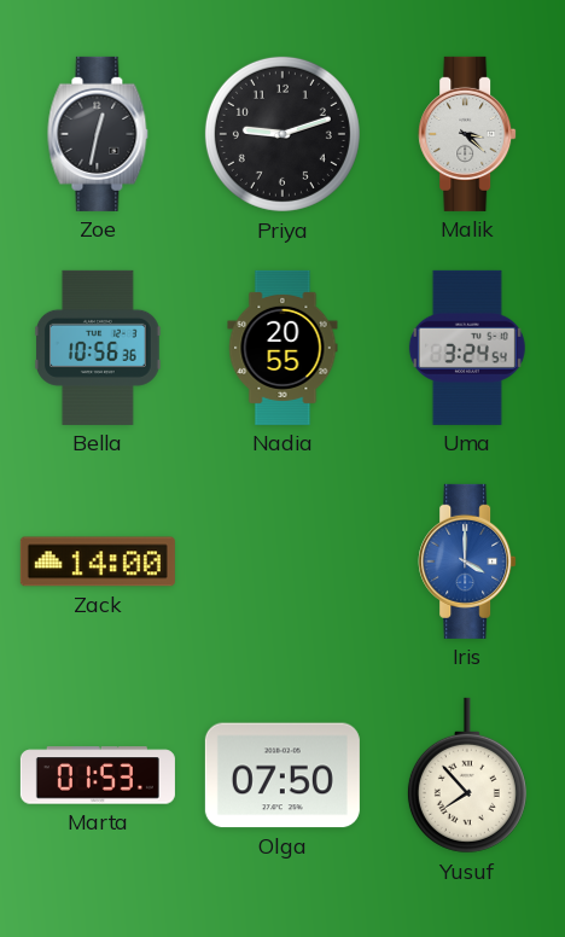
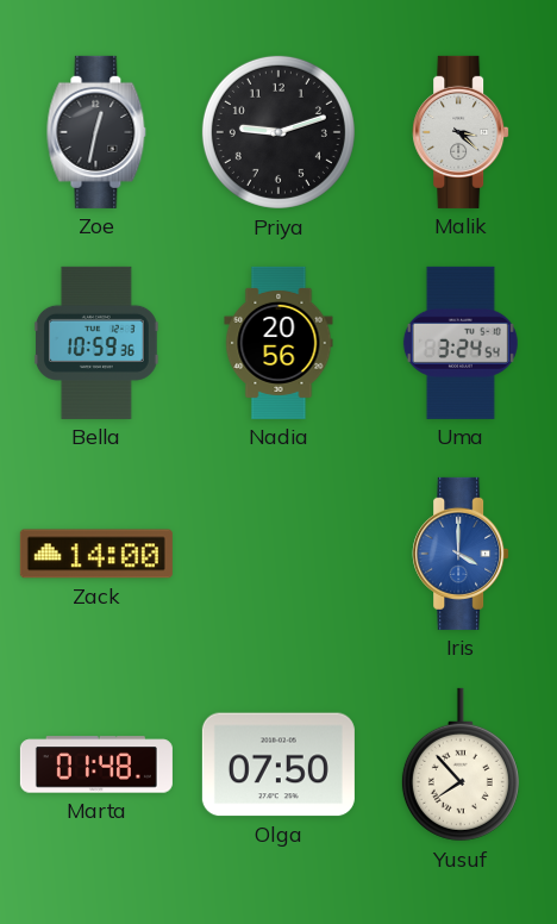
Bella: 10:56 -> 10:59
Nadia: 20:55 -> 20:56
Marta: 01:53 -> 01:48
